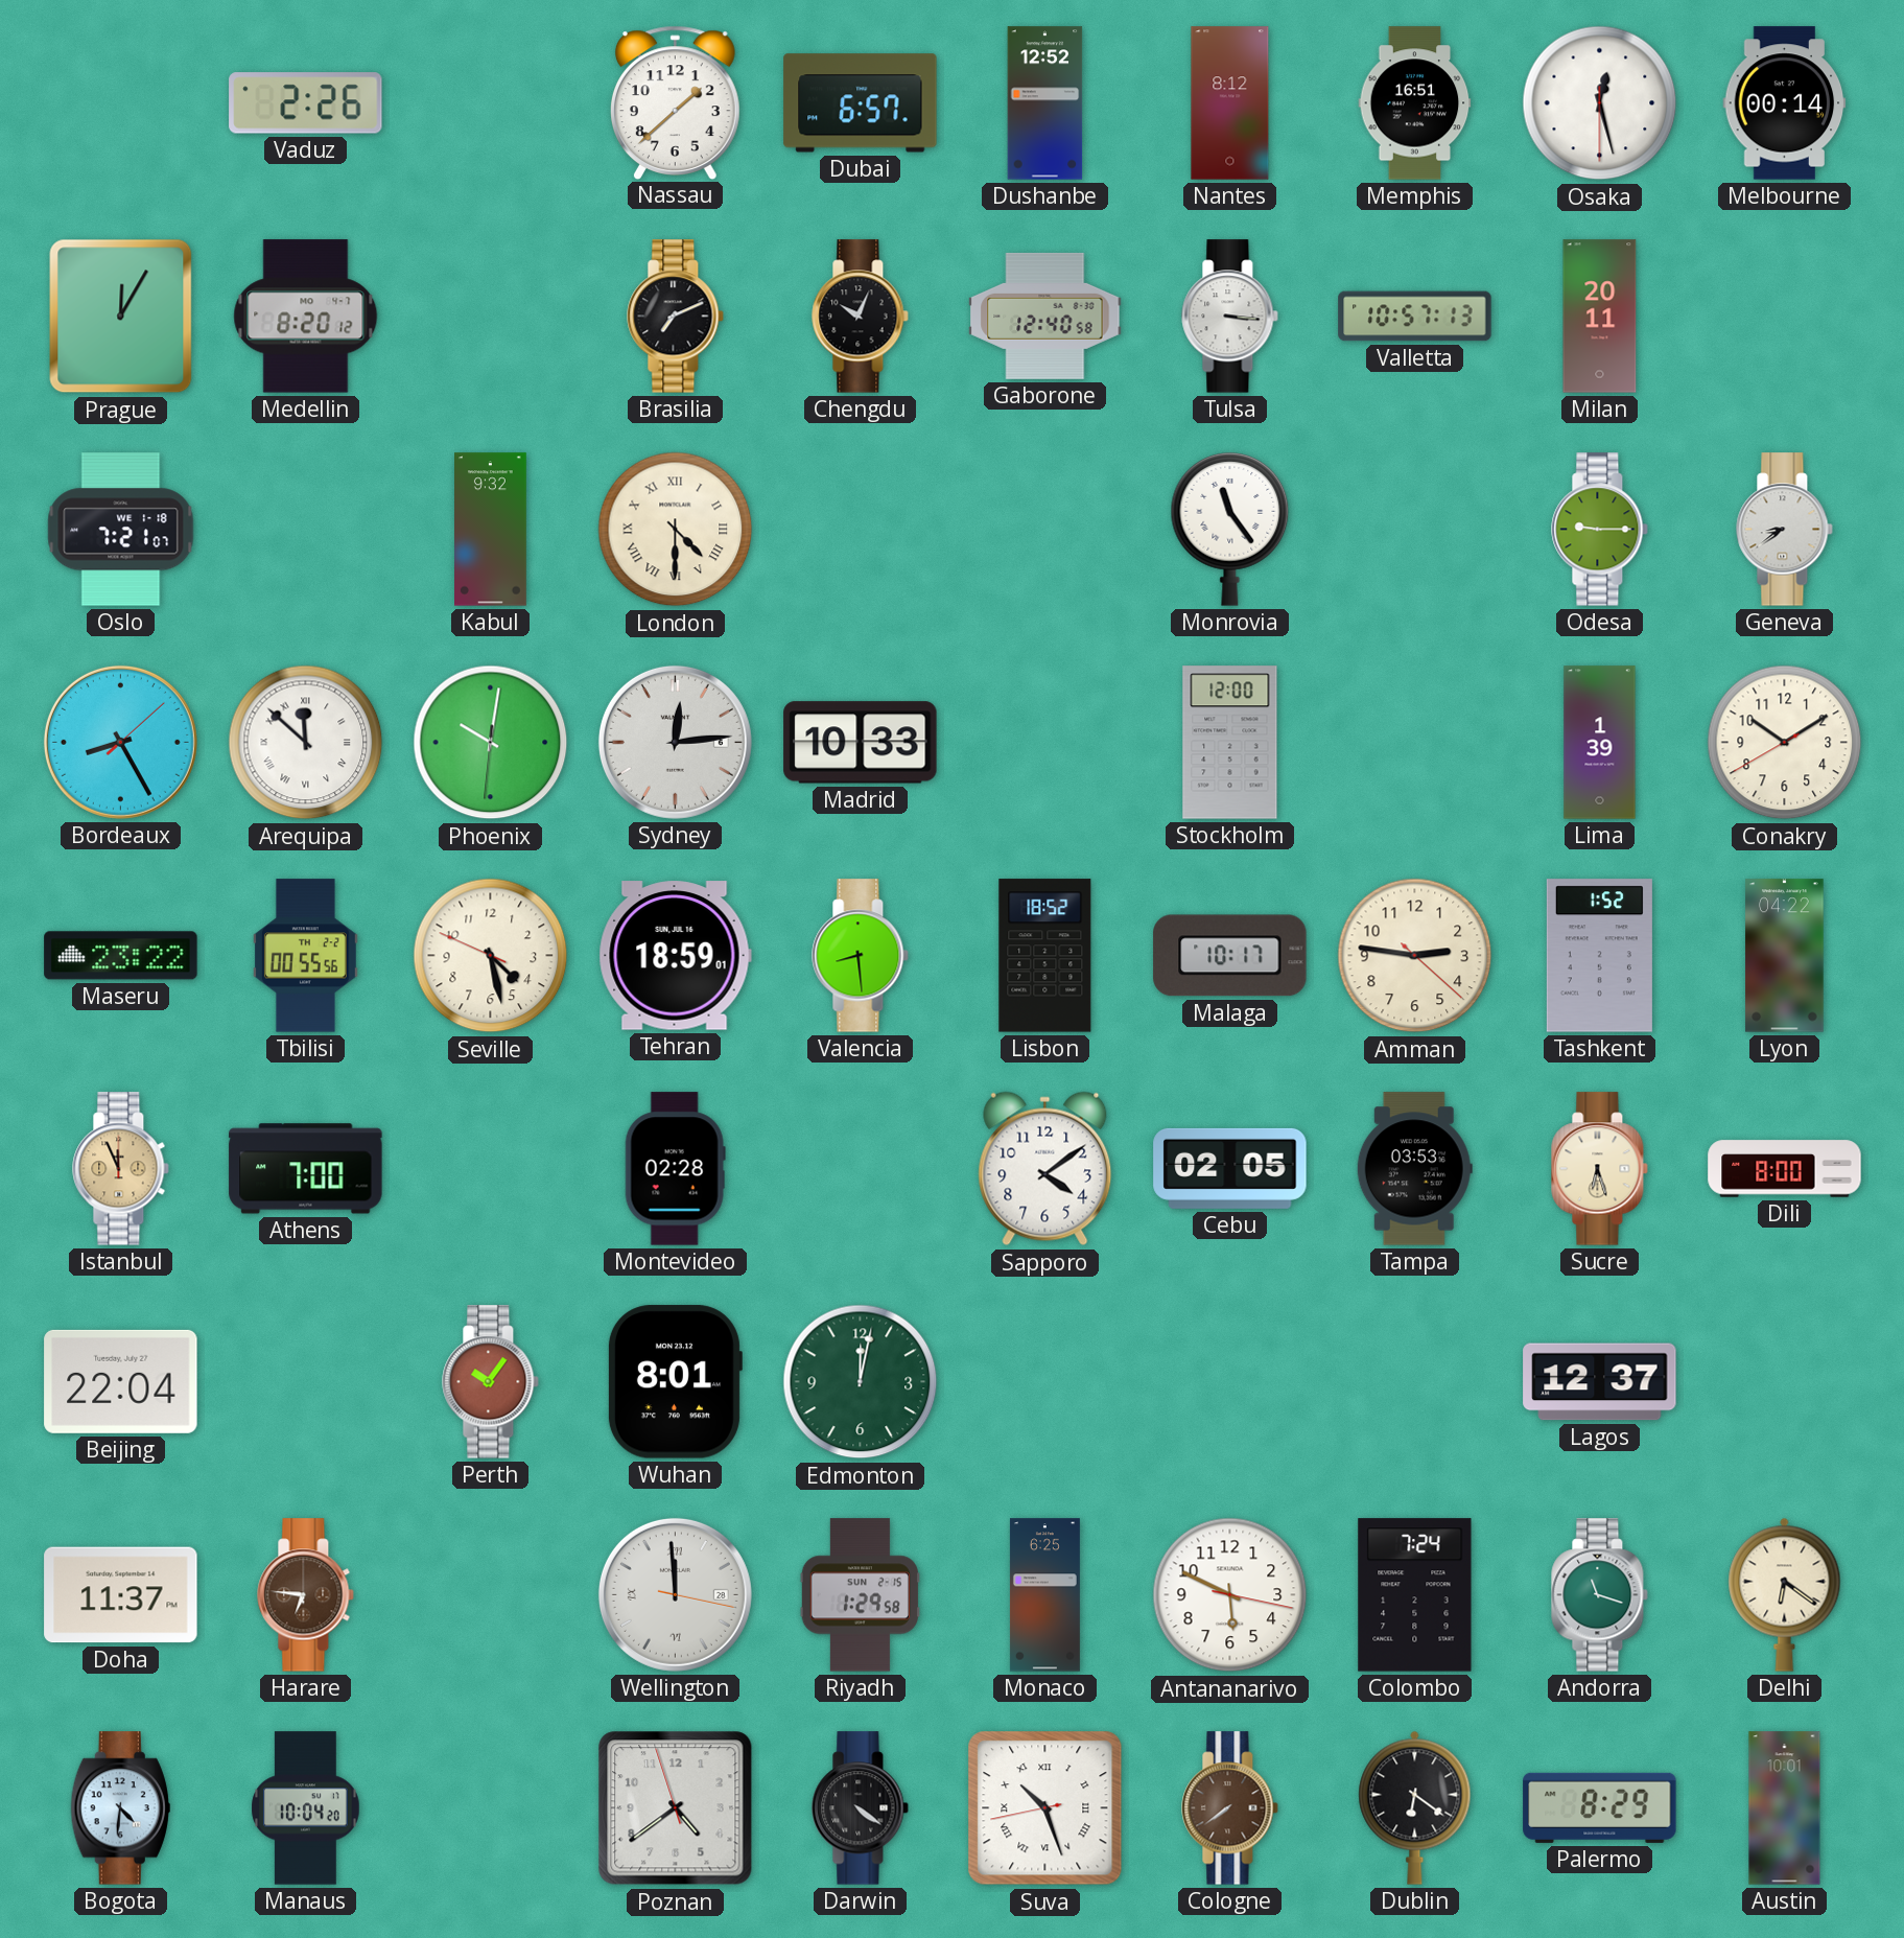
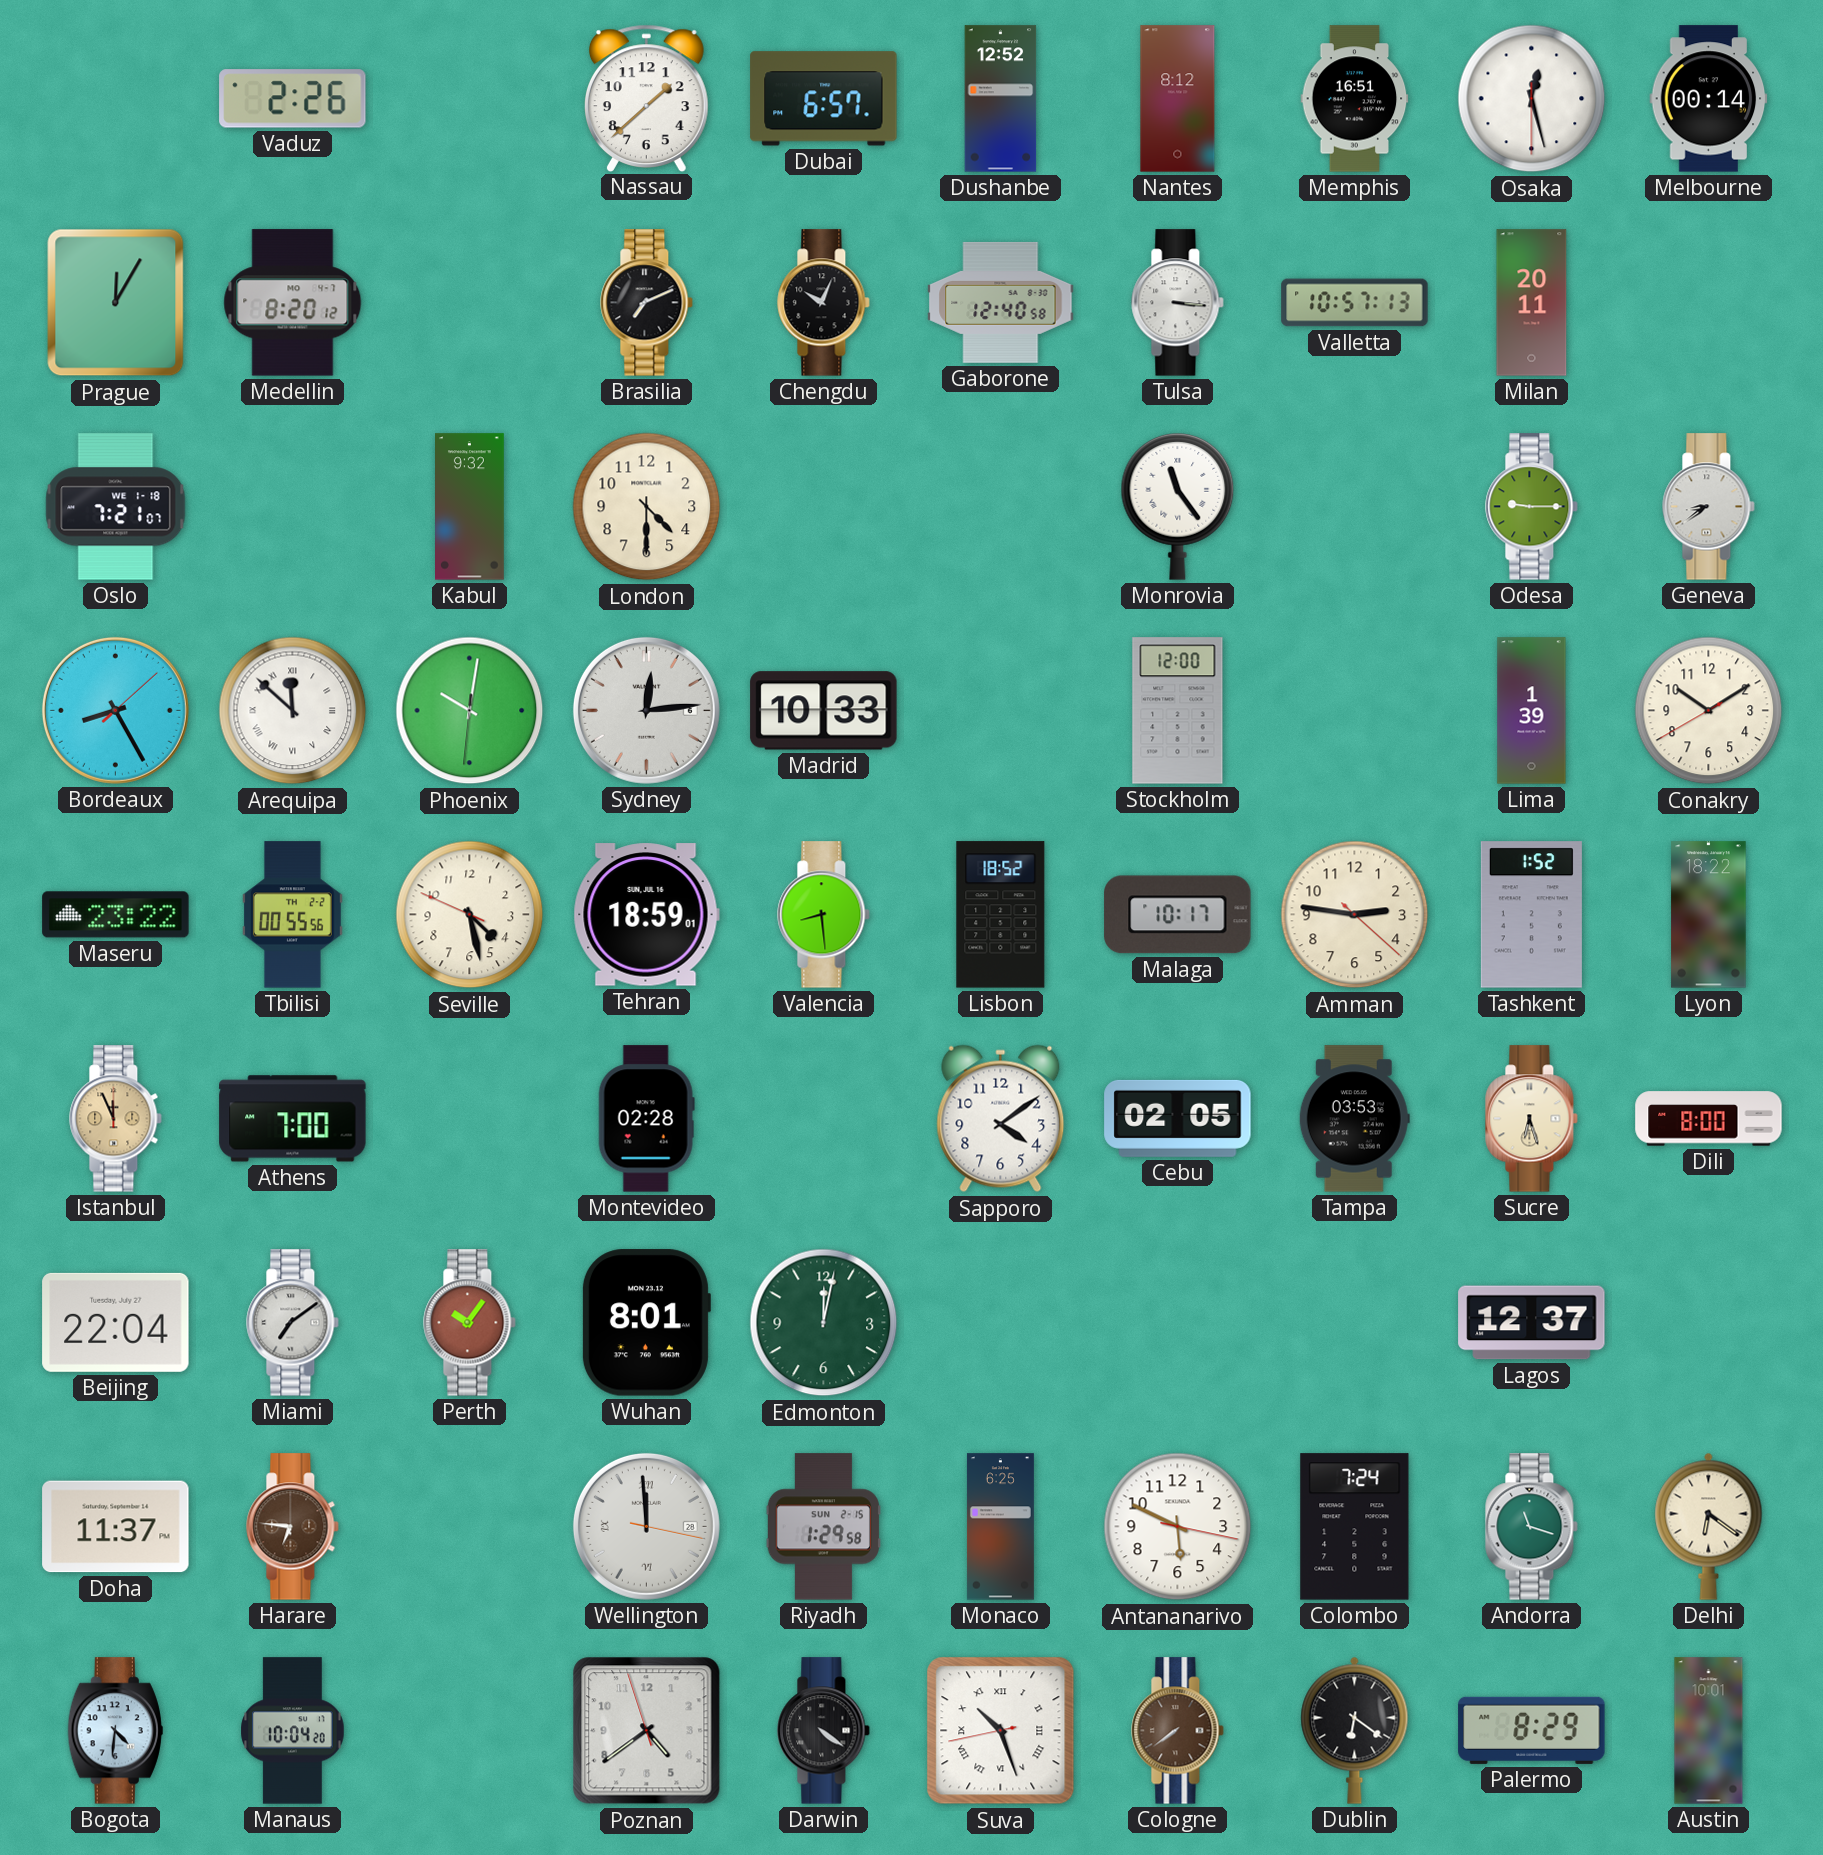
London numerals: Roman -> Arabic
Lyon: 04:22 -> 18:22
Miami: none -> 7:09
